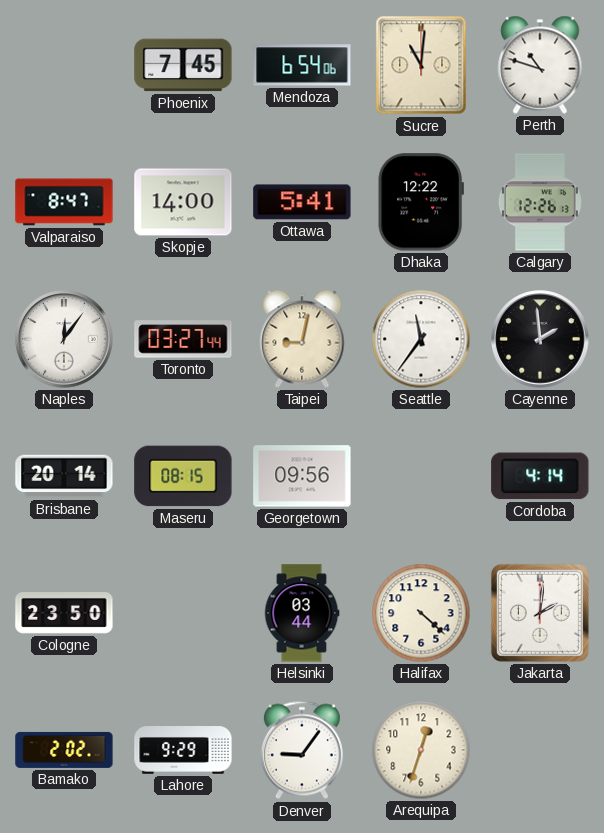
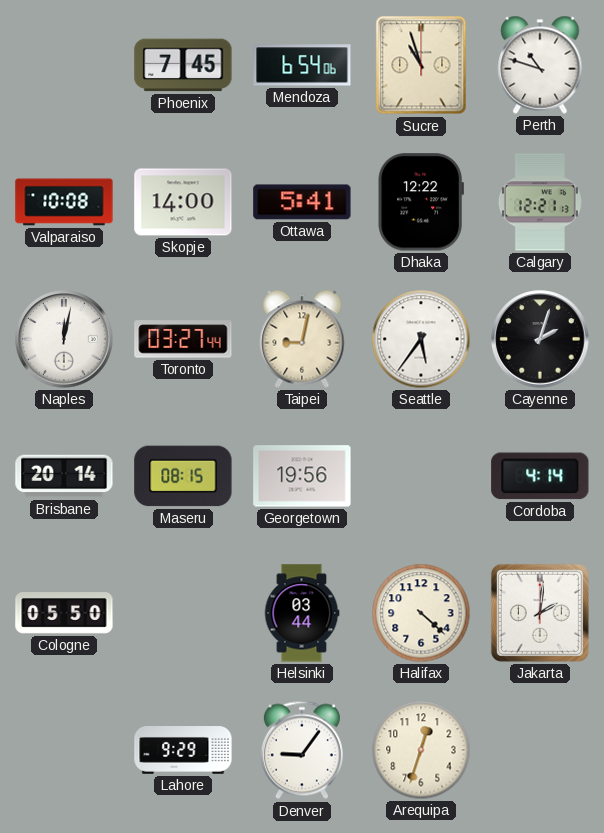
Sucre: 11:01 -> 10:57
Valparaiso: 8:47 -> 10:08
Calgary: 12:26 -> 12:21
Naples: 12:06 -> 12:02
Seattle: 11:36 -> 5:36
Cayenne: 1:59 -> 2:03
Georgetown: 09:56 -> 19:56
Cologne: 23:50 -> 05:50
Bamako: 2:02 -> none
